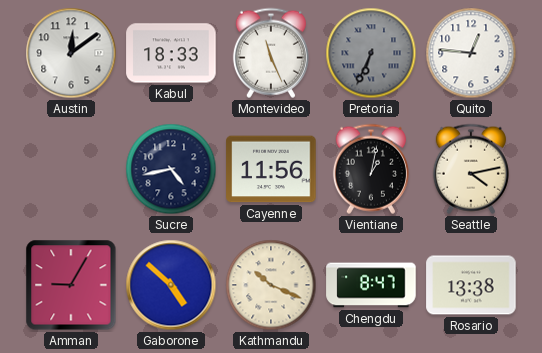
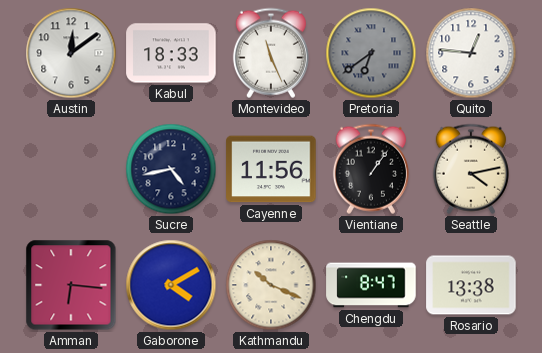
Pretoria: 6:34 -> 6:39
Vientiane: 1:02 -> 1:06
Amman: 9:05 -> 6:16
Gaborone: 4:52 -> 4:10
